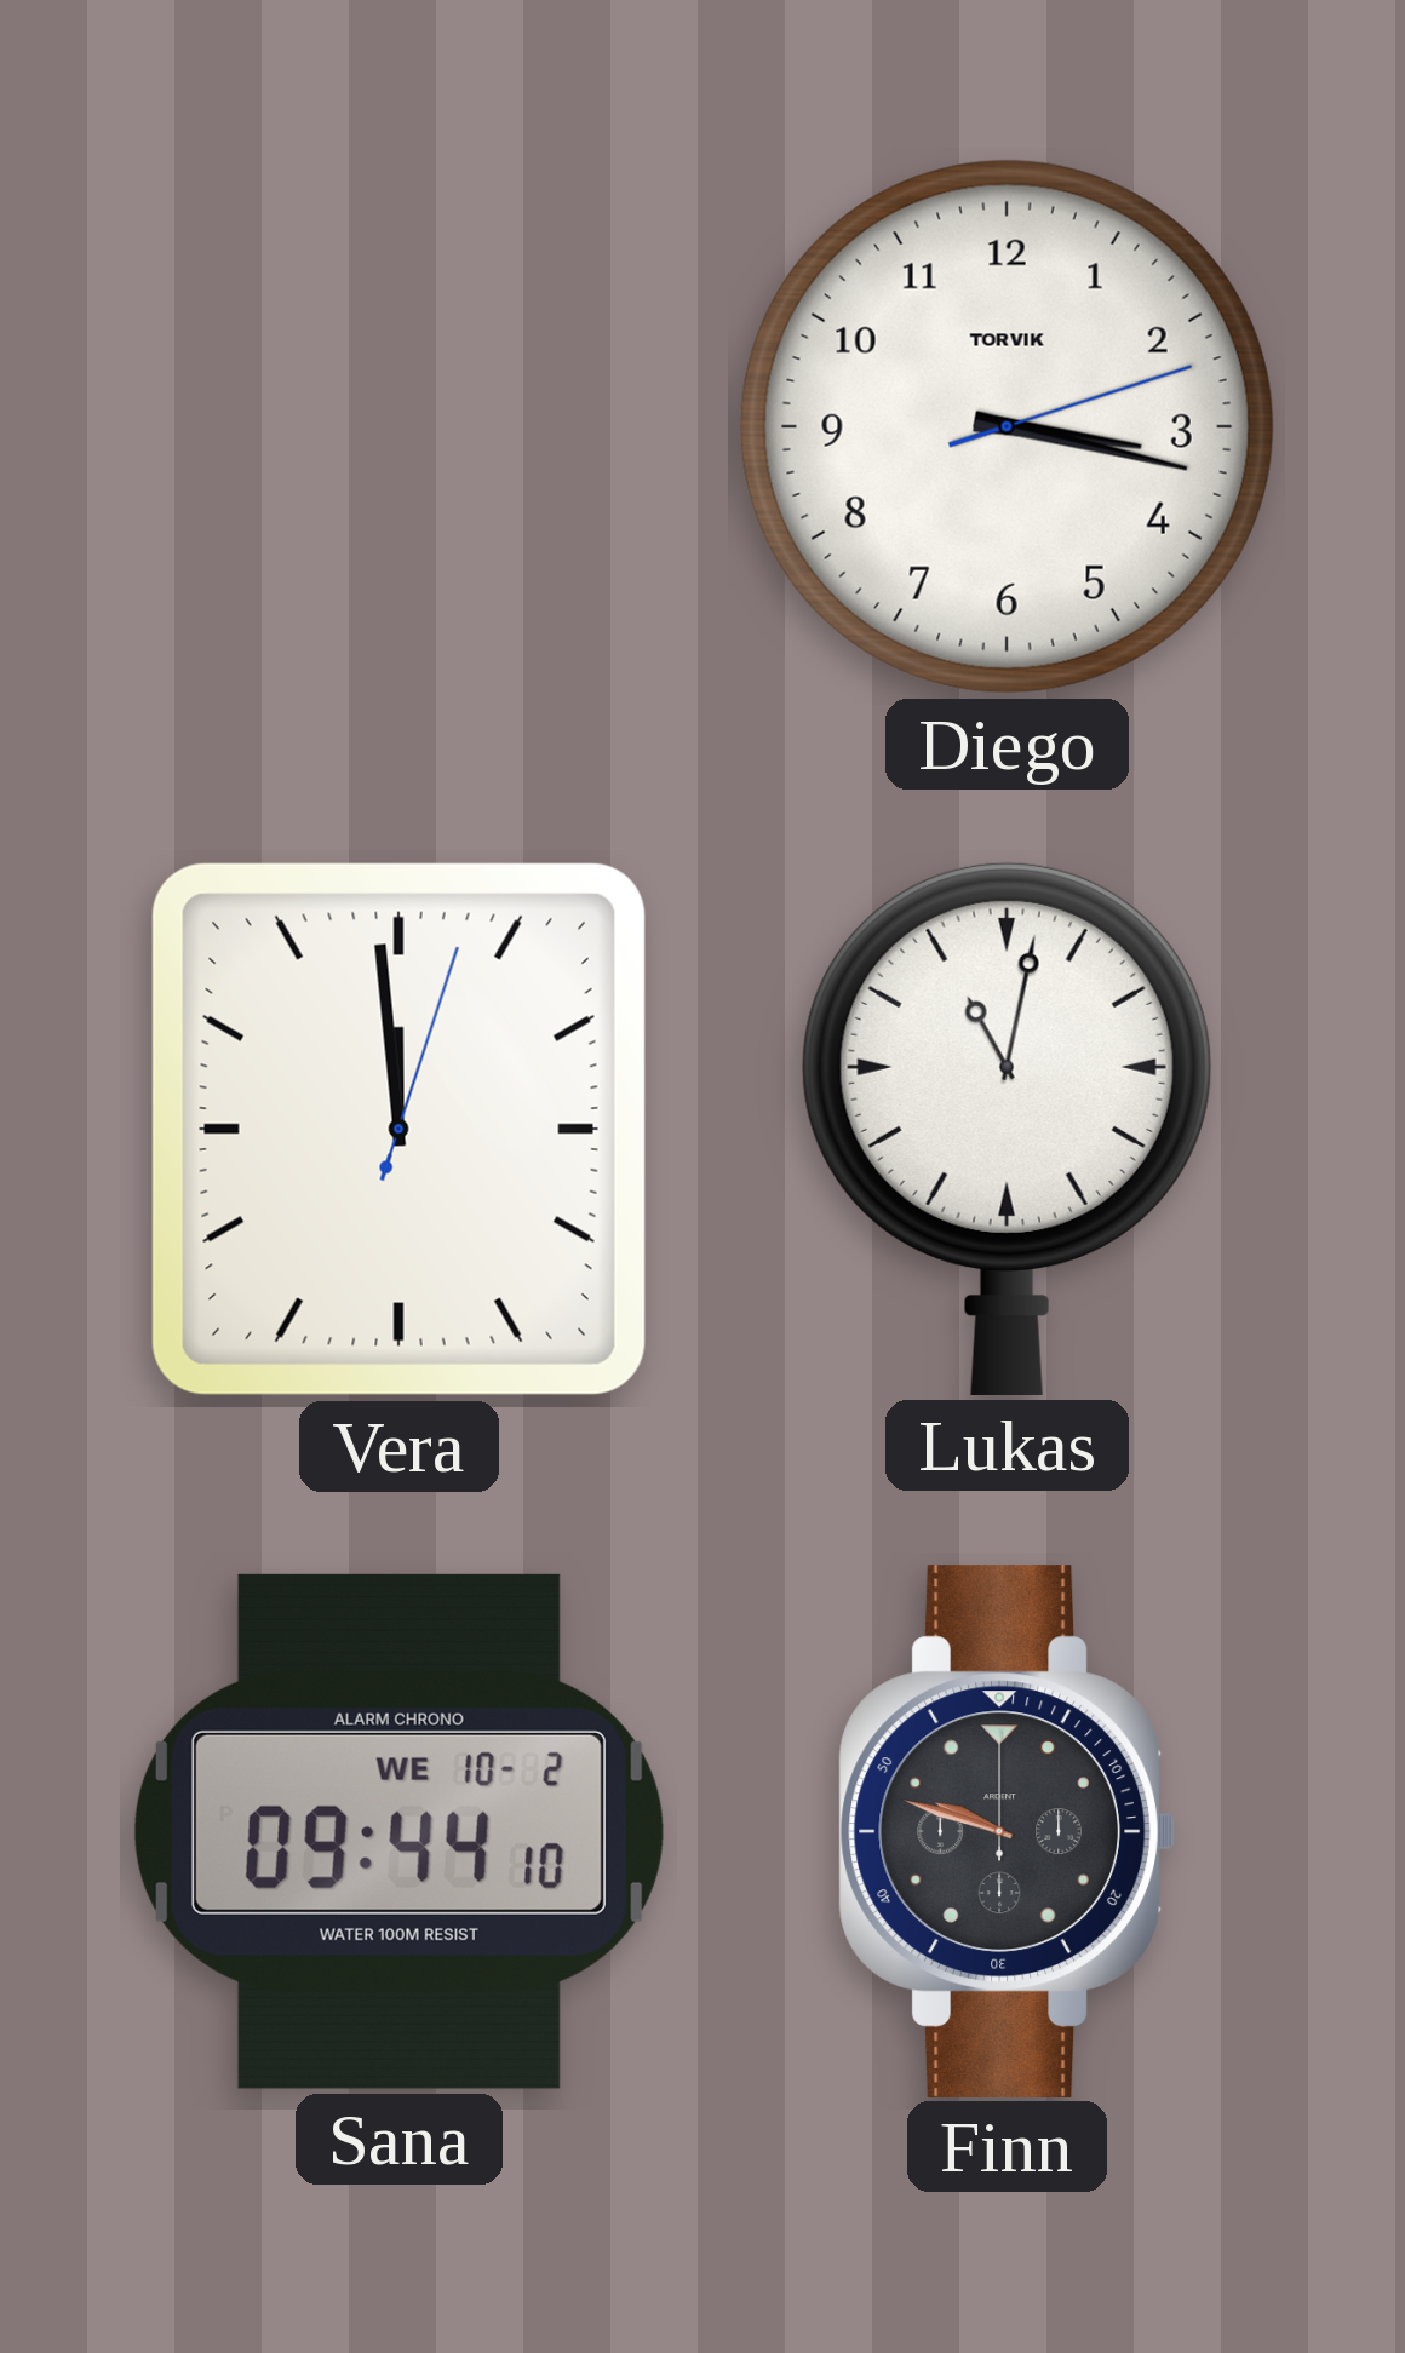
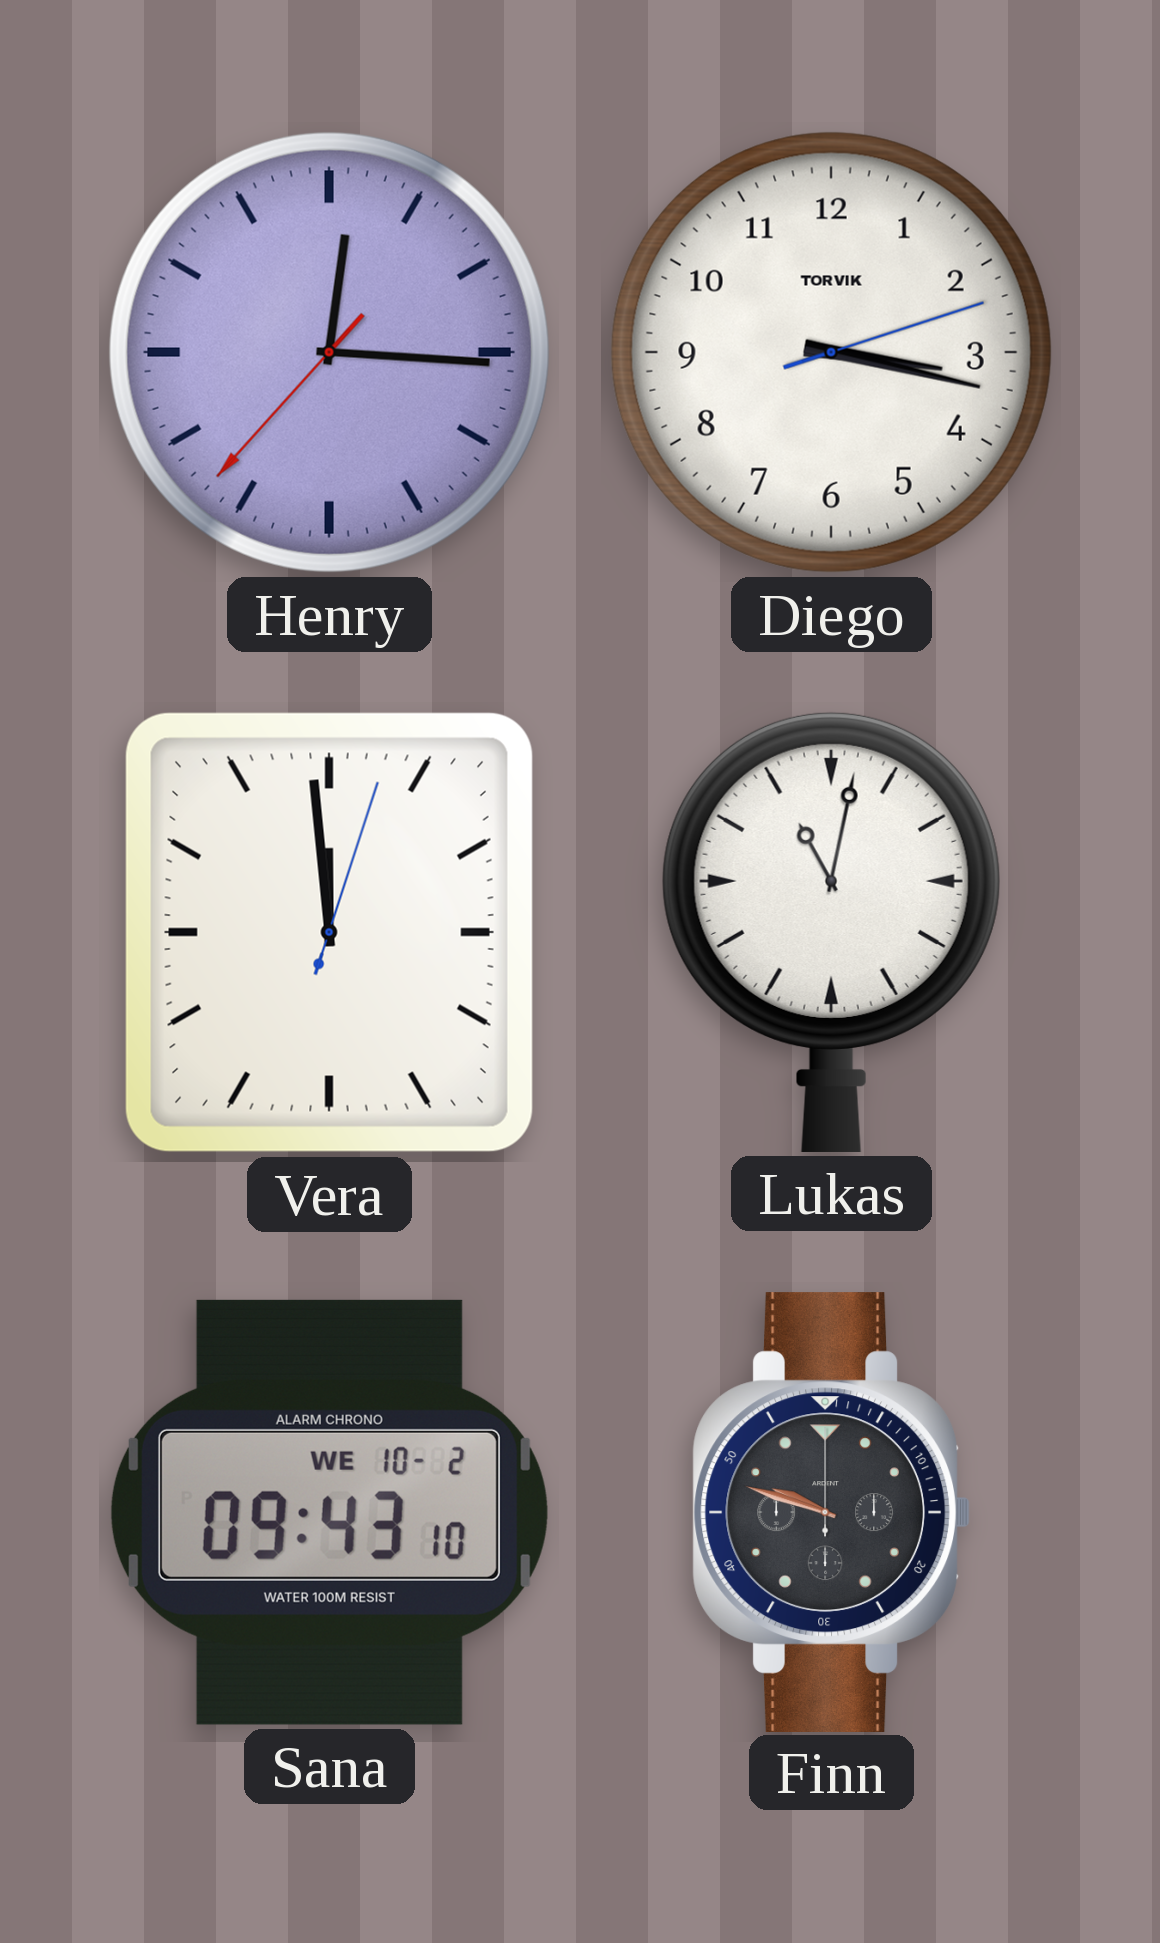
Henry: none -> 12:15
Sana: 09:44 -> 09:43
